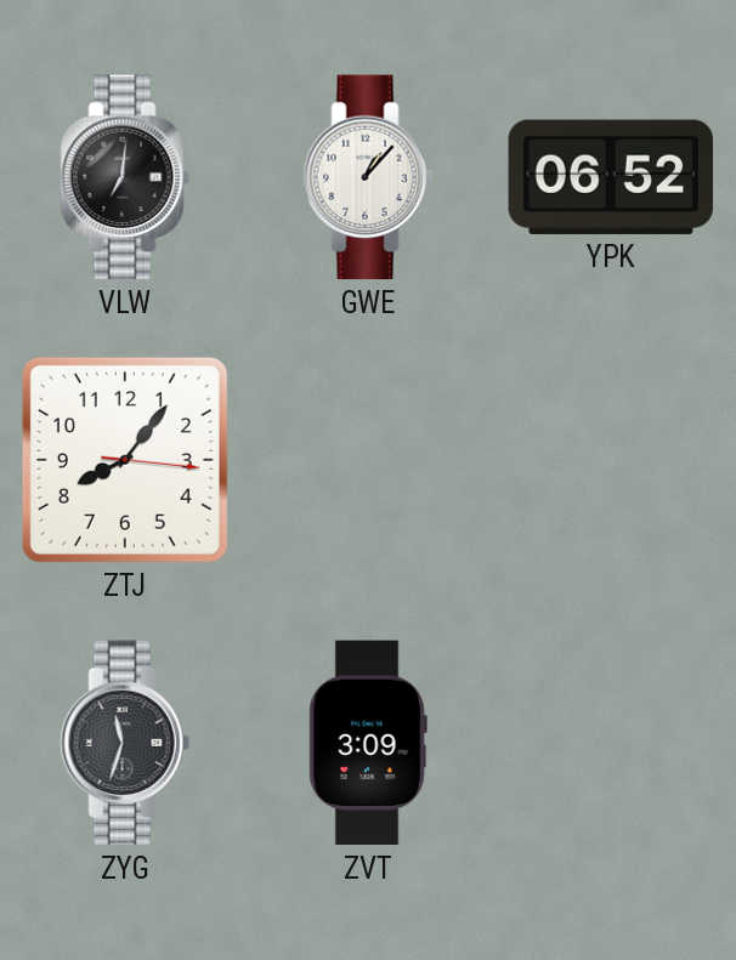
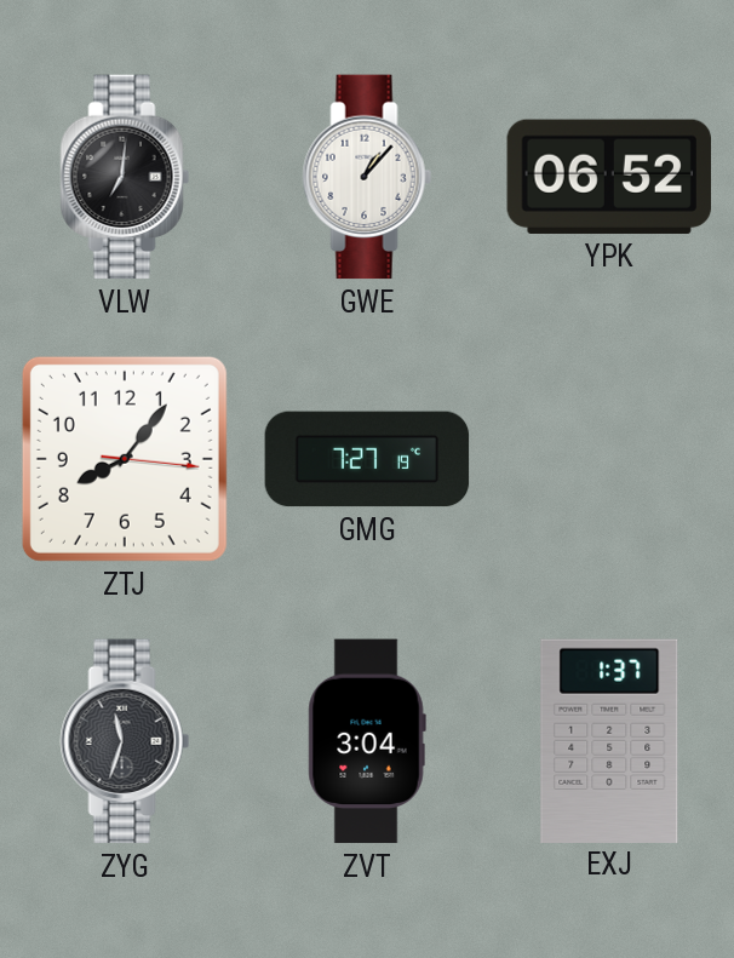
GMG: none -> 7:27
ZVT: 3:09 -> 3:04
EXJ: none -> 1:37
